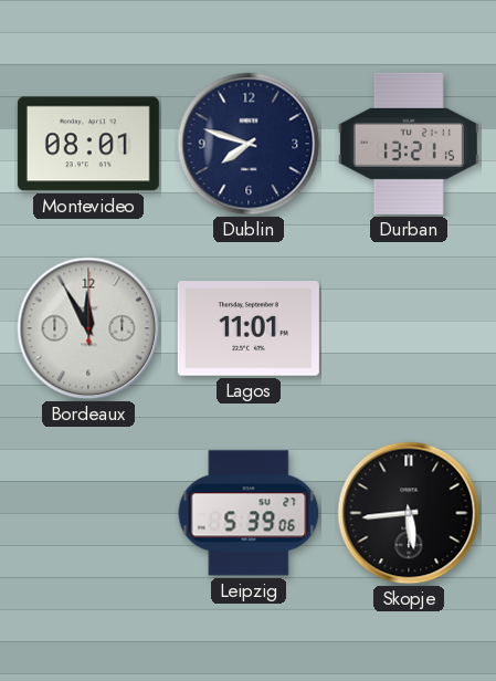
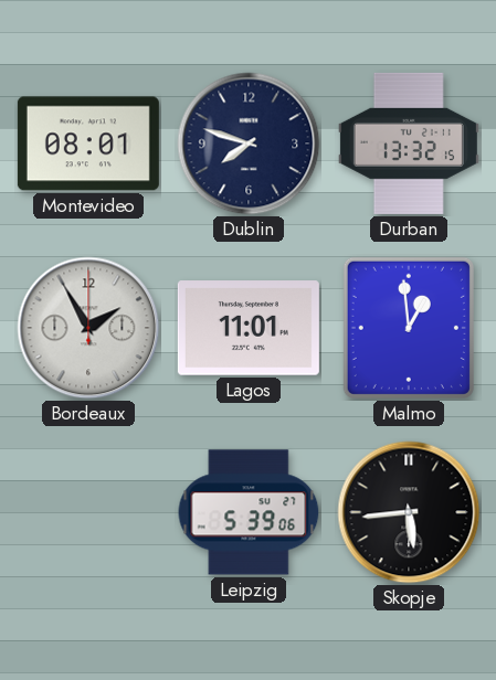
Durban: 13:21 -> 13:32
Bordeaux: 11:55 -> 1:55
Malmo: none -> 12:59
